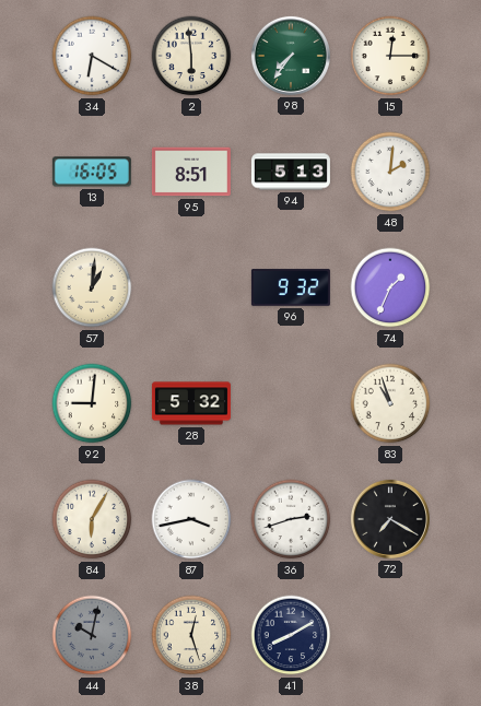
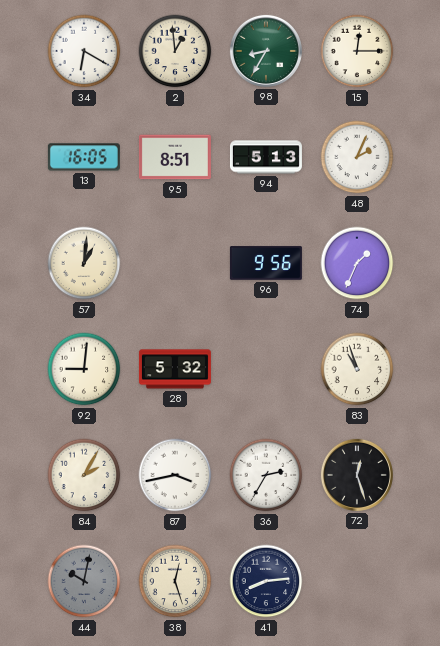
2: 5:59 -> 12:59
98: 7:36 -> 8:35
48: 2:01 -> 2:04
96: 9:32 -> 9:56
84: 6:05 -> 2:05
36: 2:42 -> 2:35
72: 7:20 -> 12:27
41: 8:10 -> 8:14
